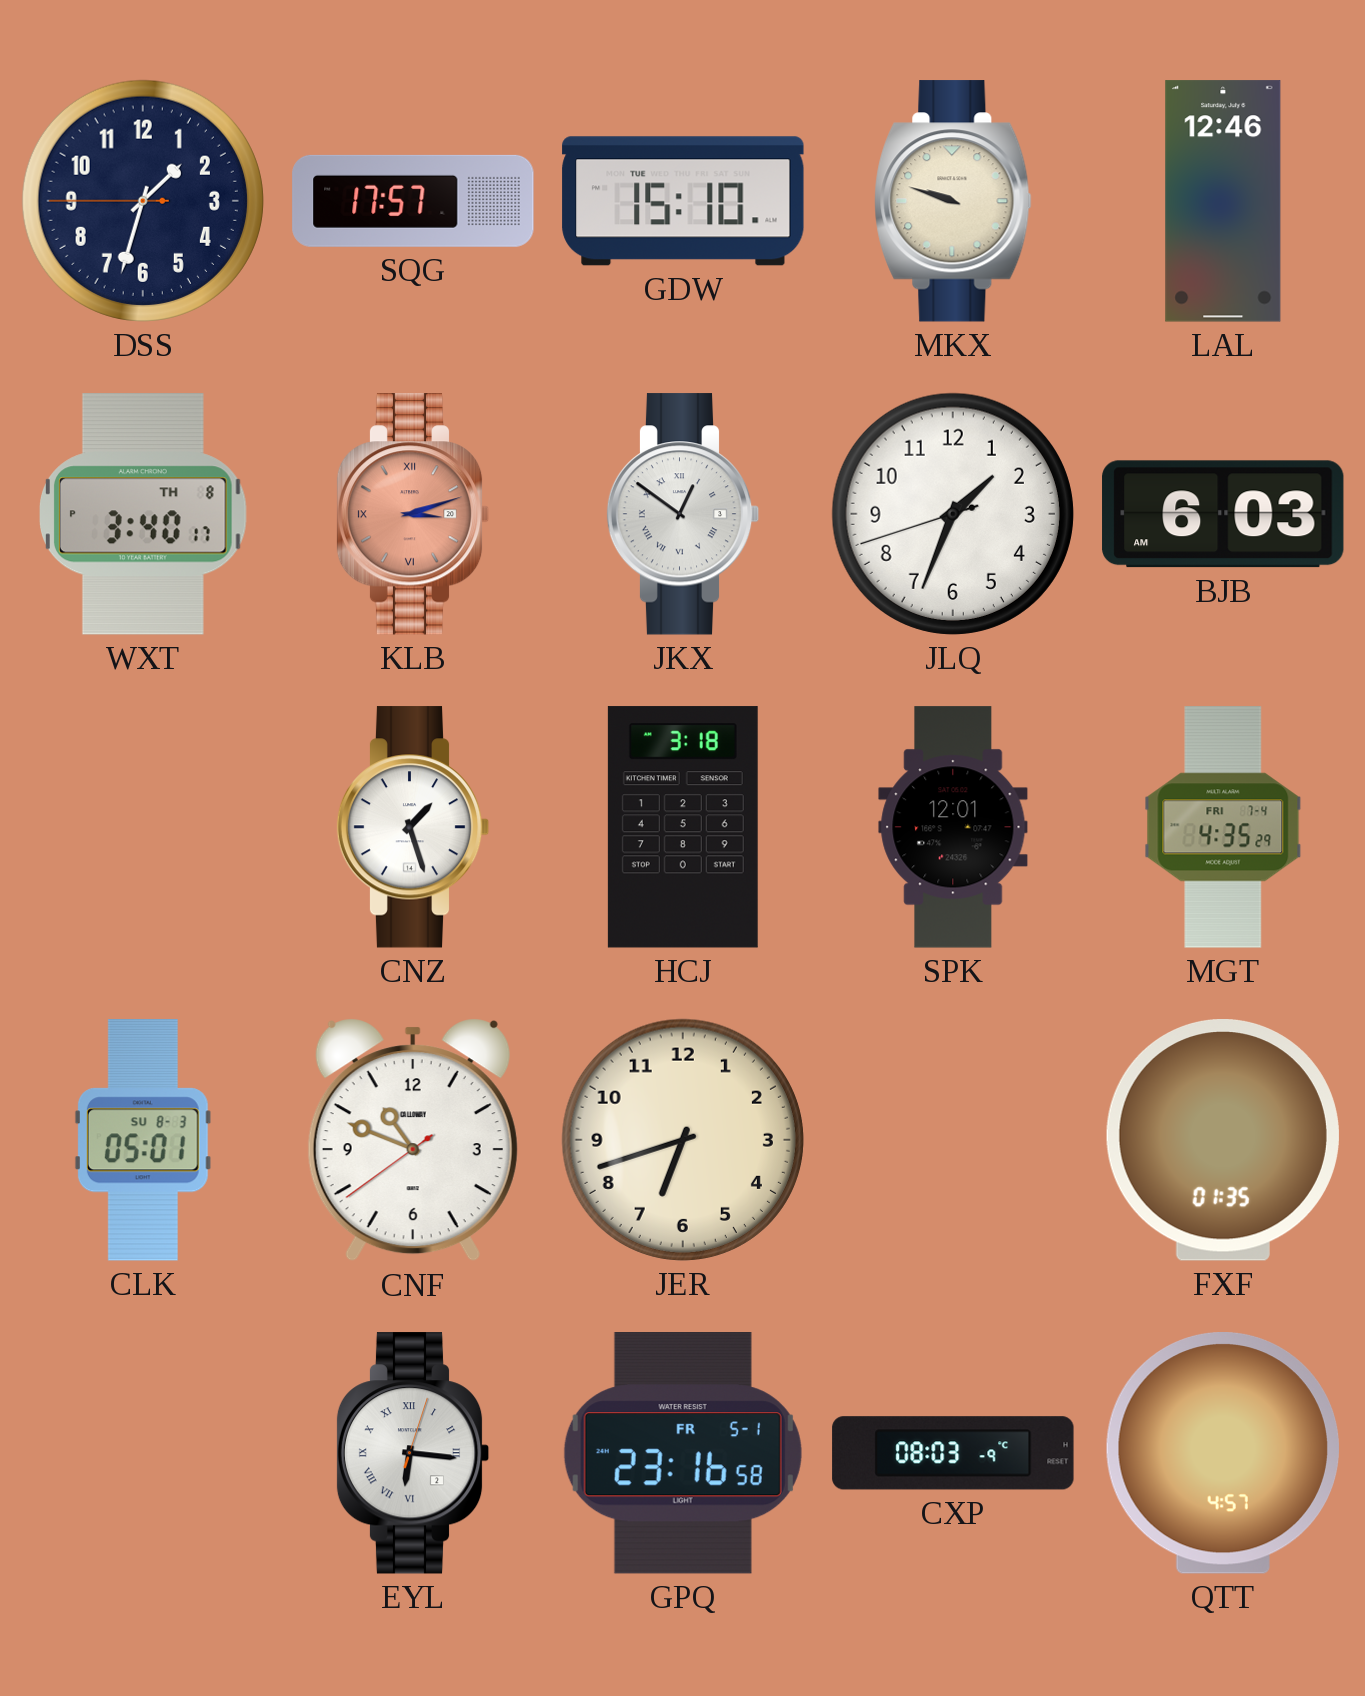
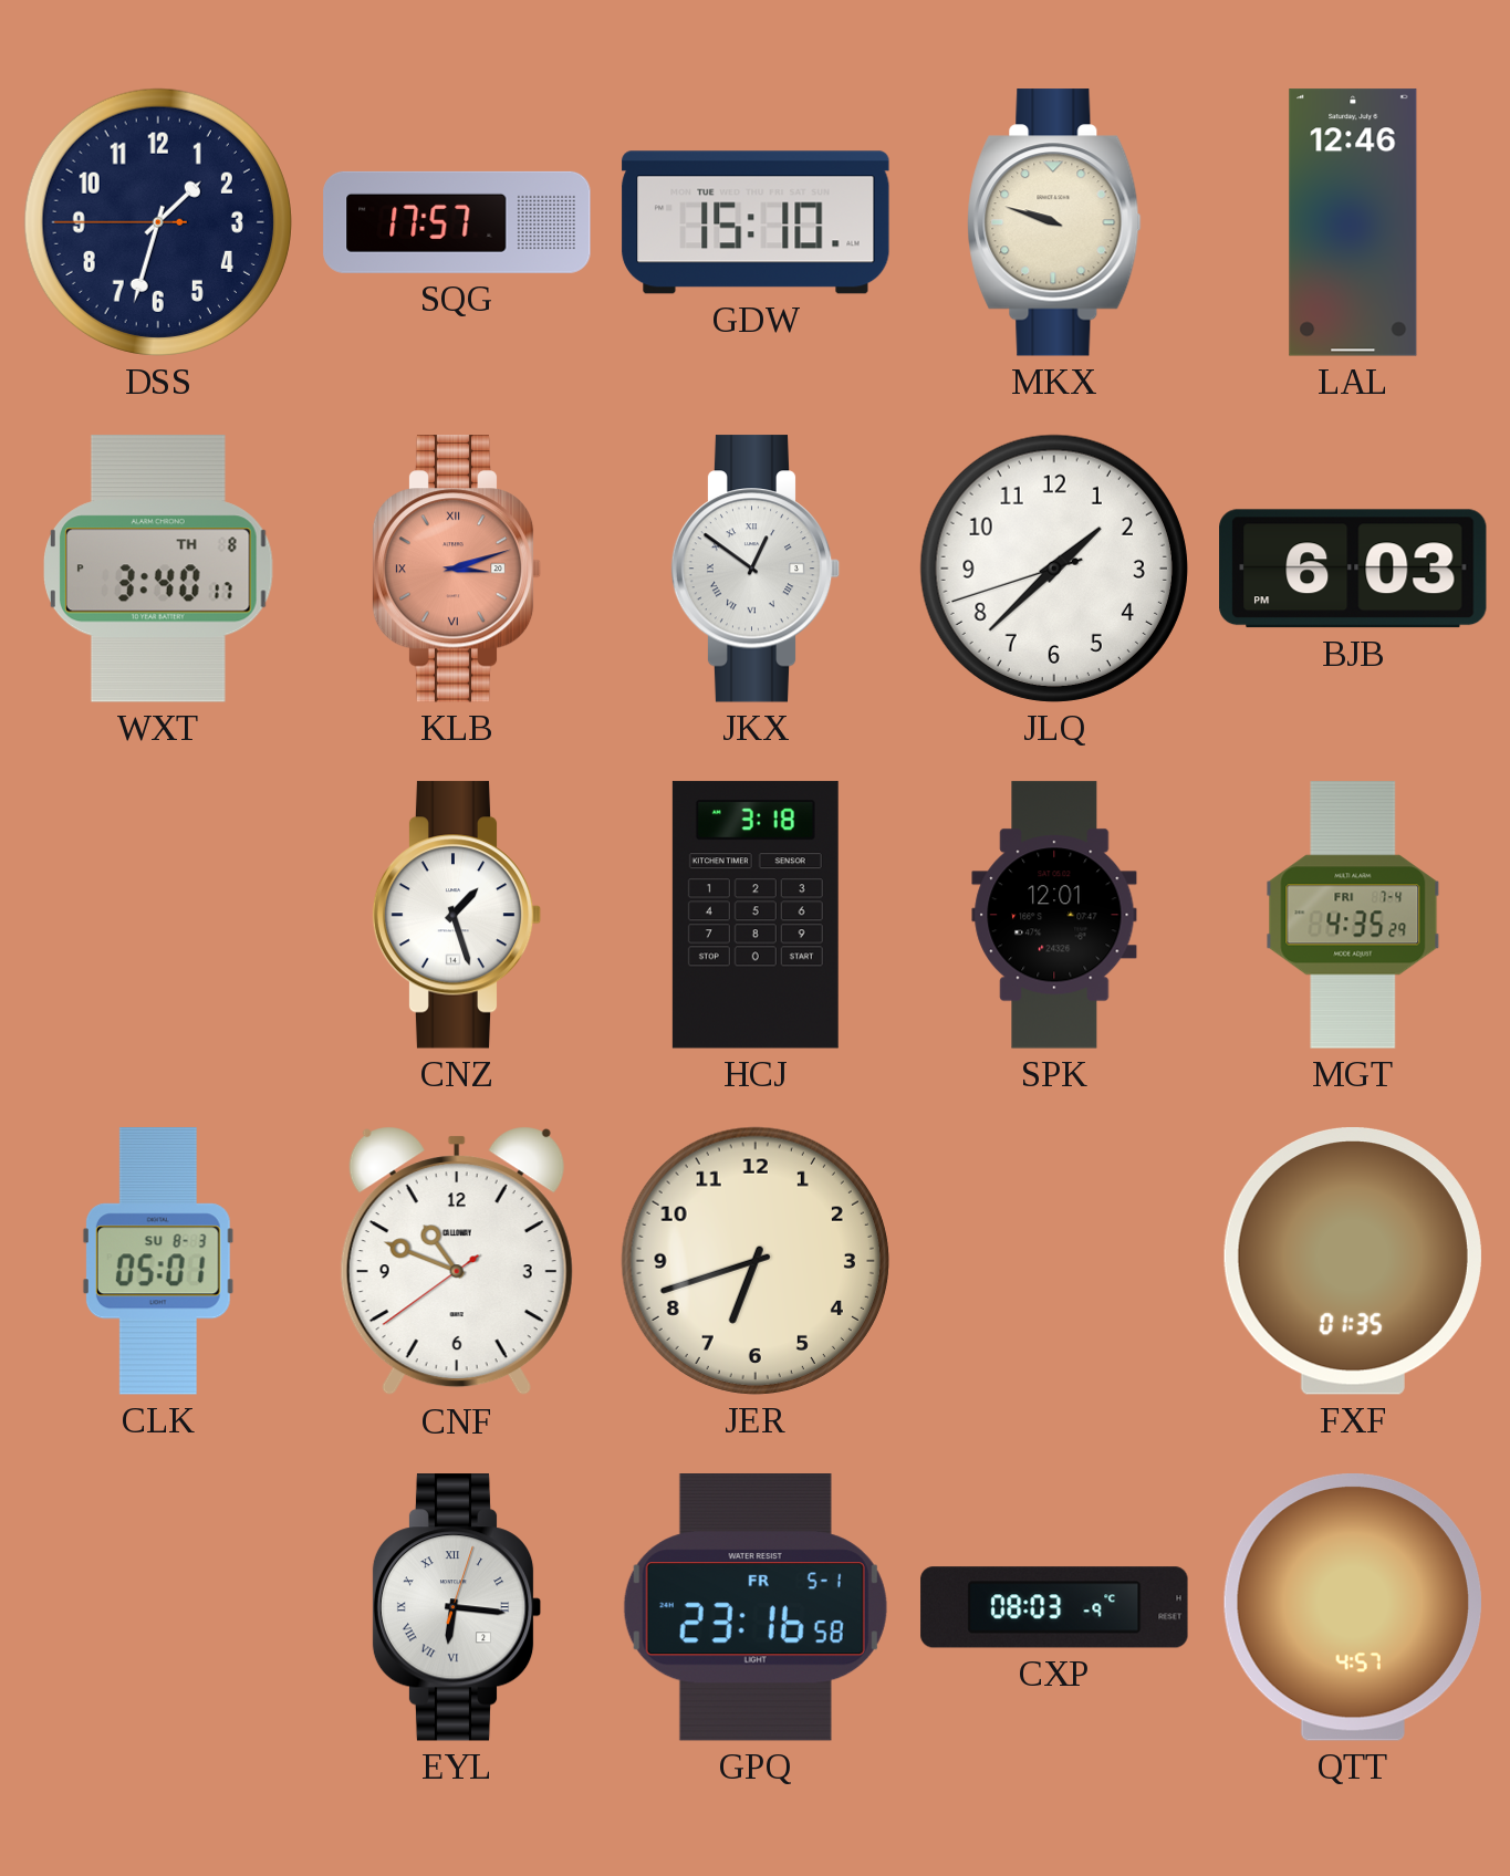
JLQ: 1:33 -> 1:37
BJB: 6:03 AM -> 6:03 PM
